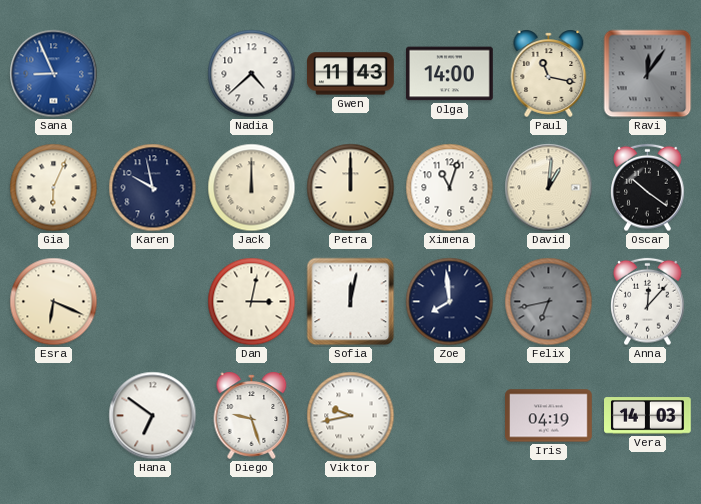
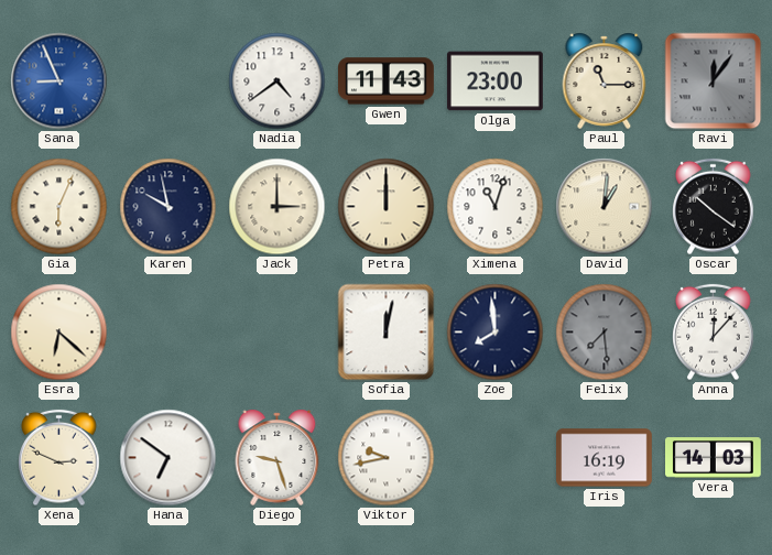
Nadia: 4:38 -> 4:39
Olga: 14:00 -> 23:00
Paul: 11:17 -> 11:15
Jack: 12:00 -> 3:00
Esra: 6:19 -> 6:22
Dan: 3:02 -> none
Felix: 6:43 -> 7:29
Xena: none -> 2:49
Iris: 04:19 -> 16:19
